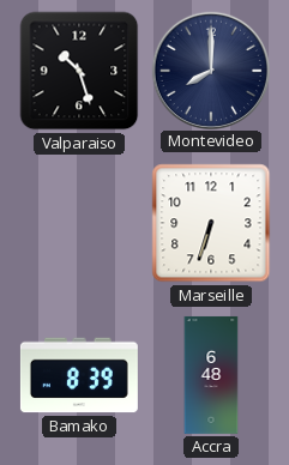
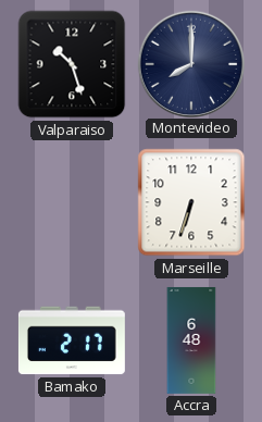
Bamako: 8:39 -> 2:17
